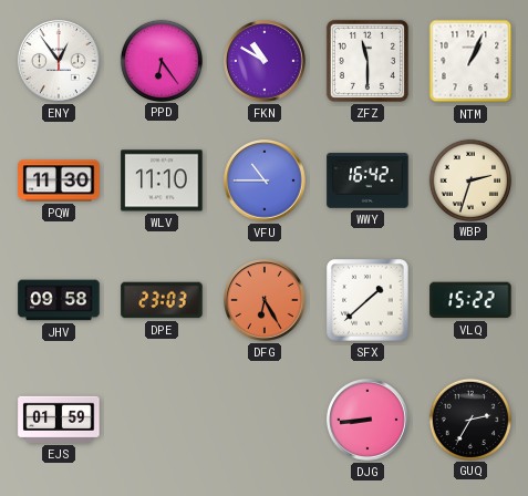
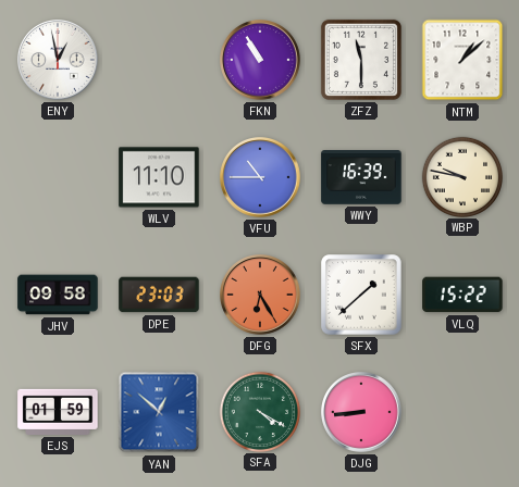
ENY: 12:54 -> 12:58
PPD: 6:24 -> none
FKN: 10:50 -> 10:55
NTM: 1:04 -> 1:08
PQW: 11:30 -> none
WWY: 16:42 -> 16:39
WBP: 2:33 -> 9:47
YAN: none -> 12:52
SFA: none -> 4:20
GUQ: 2:35 -> none
